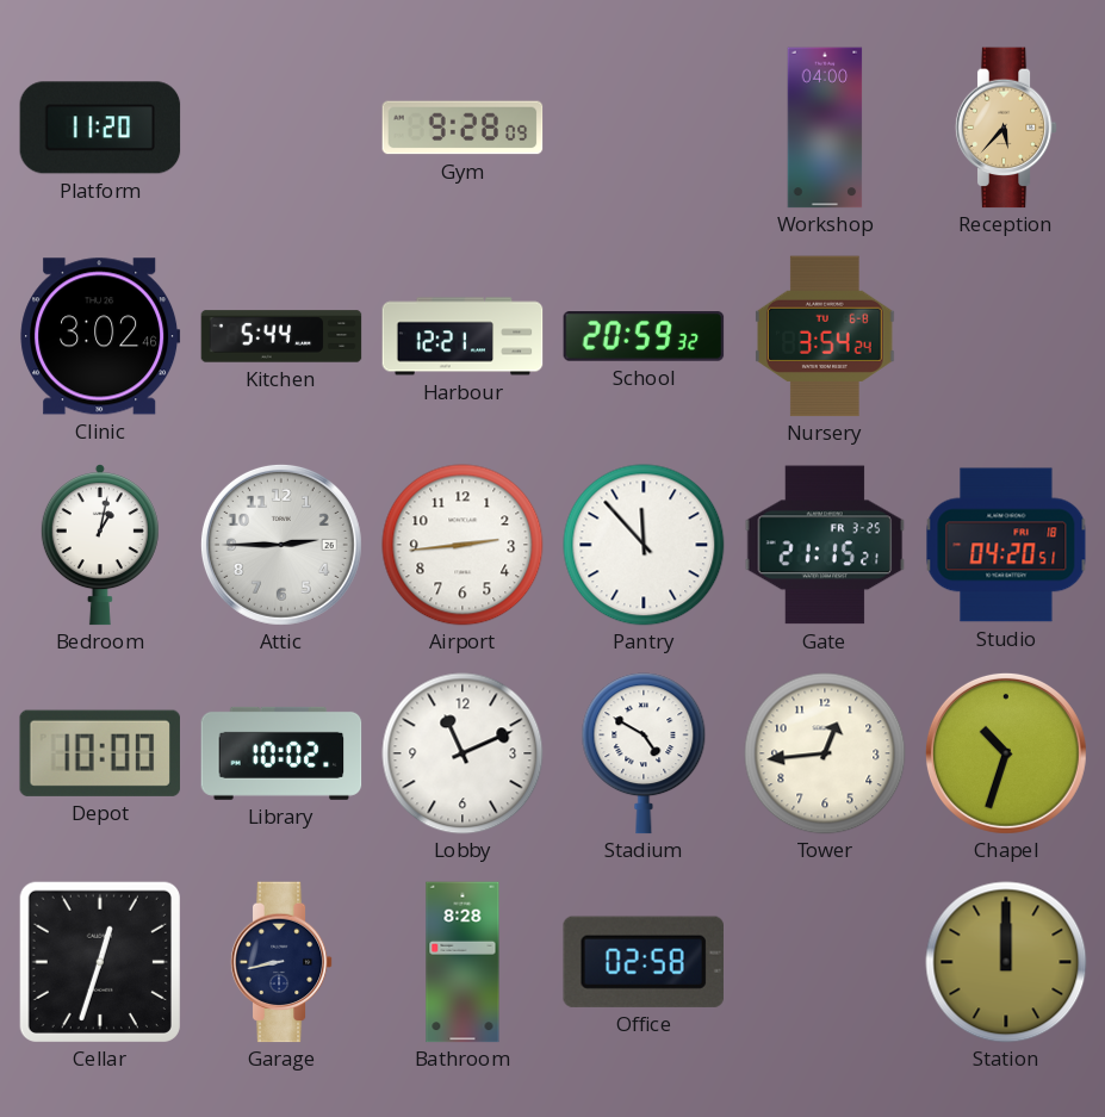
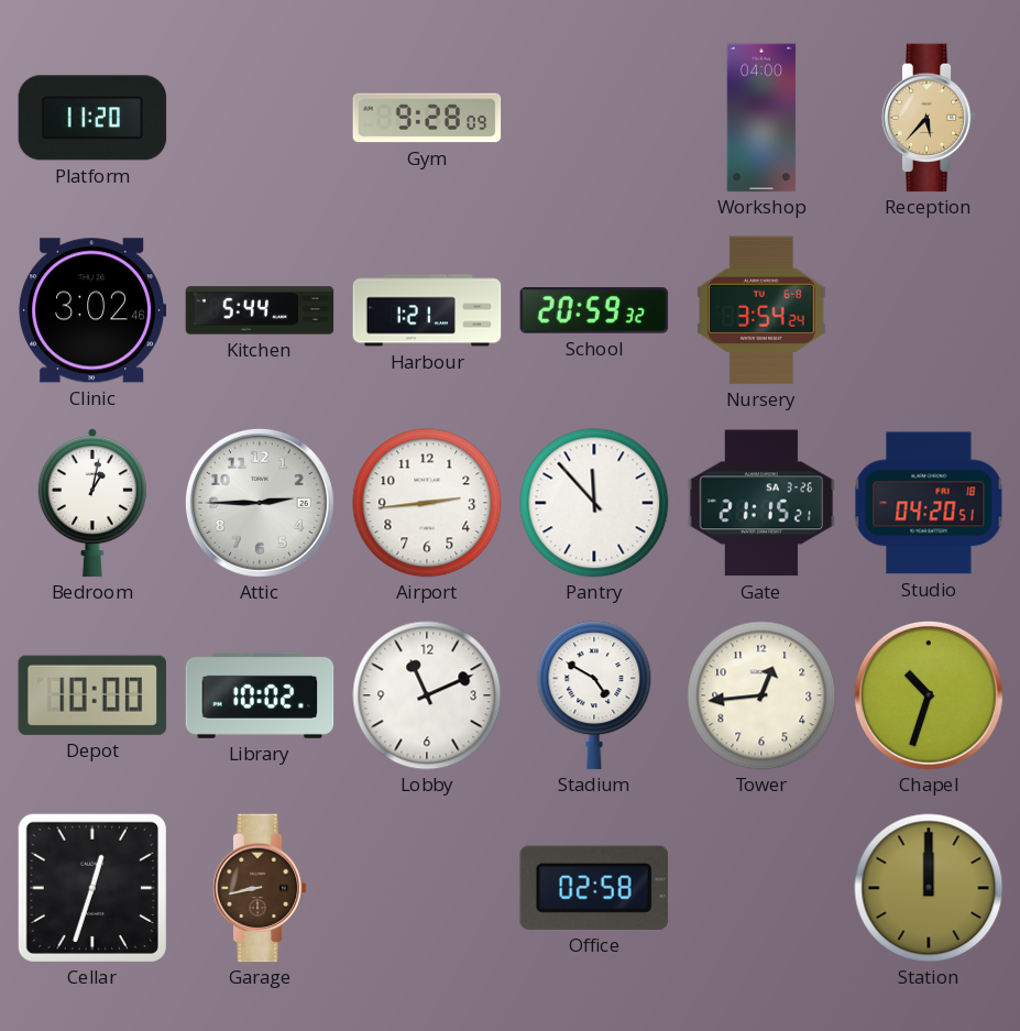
Harbour: 12:21 -> 1:21
Gate date: FR 3-25 -> SA 3-26
Garage dial: navy -> brown
Bathroom: 8:28 -> none
